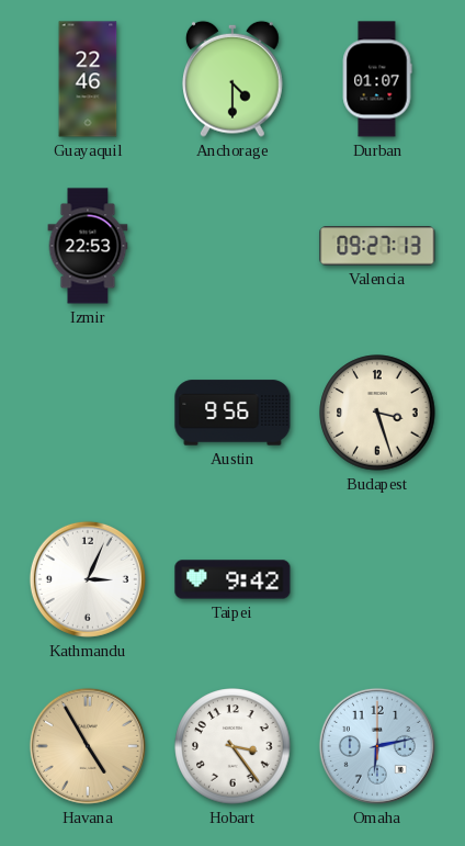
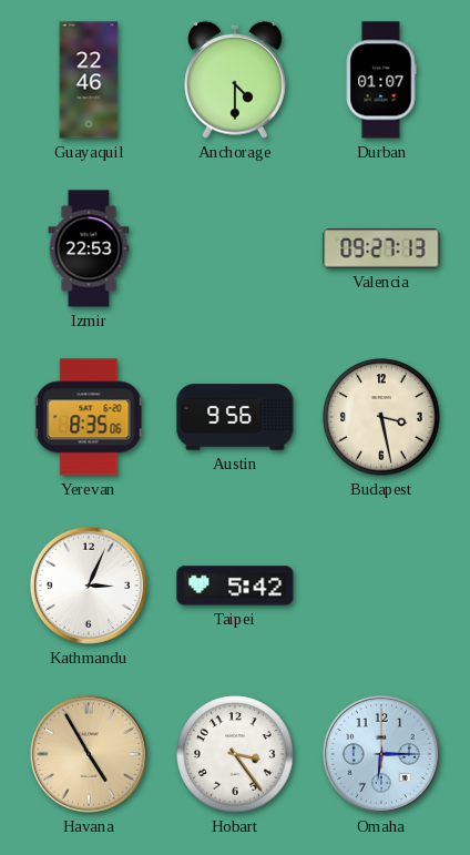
Yerevan: none -> 8:35
Budapest: 3:27 -> 3:28
Taipei: 9:42 -> 5:42
Omaha: 6:13 -> 6:15
